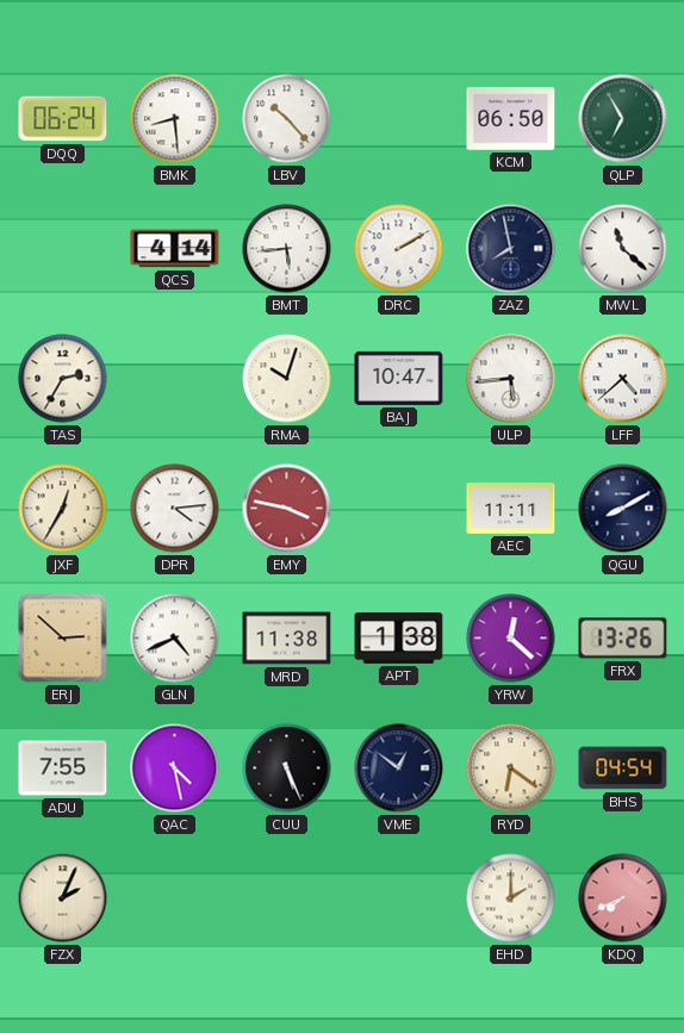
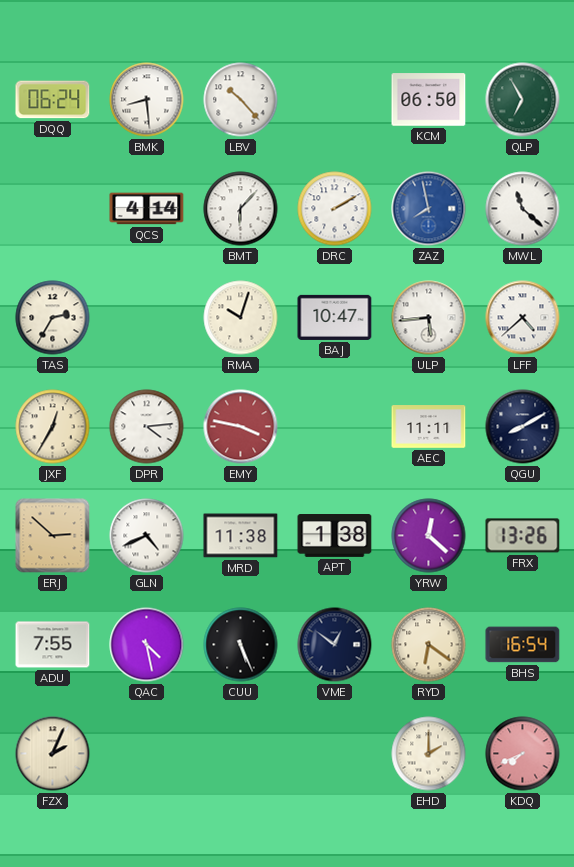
BMT: 5:44 -> 6:07
ZAZ dial: navy -> blue
BHS: 04:54 -> 16:54
